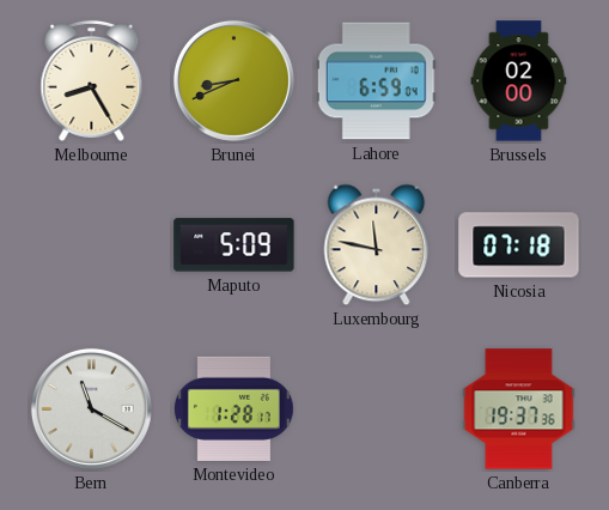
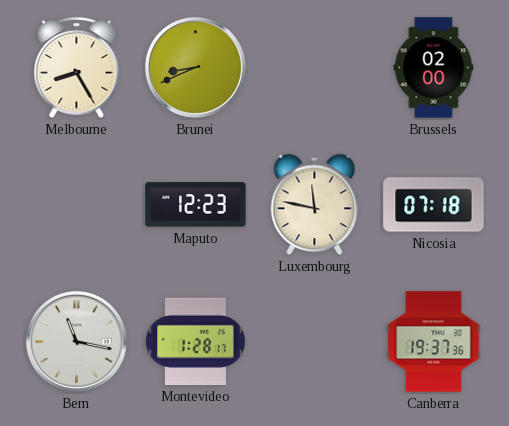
Lahore: 6:59 -> none
Maputo: 5:09 -> 12:23
Bern: 11:20 -> 11:17
